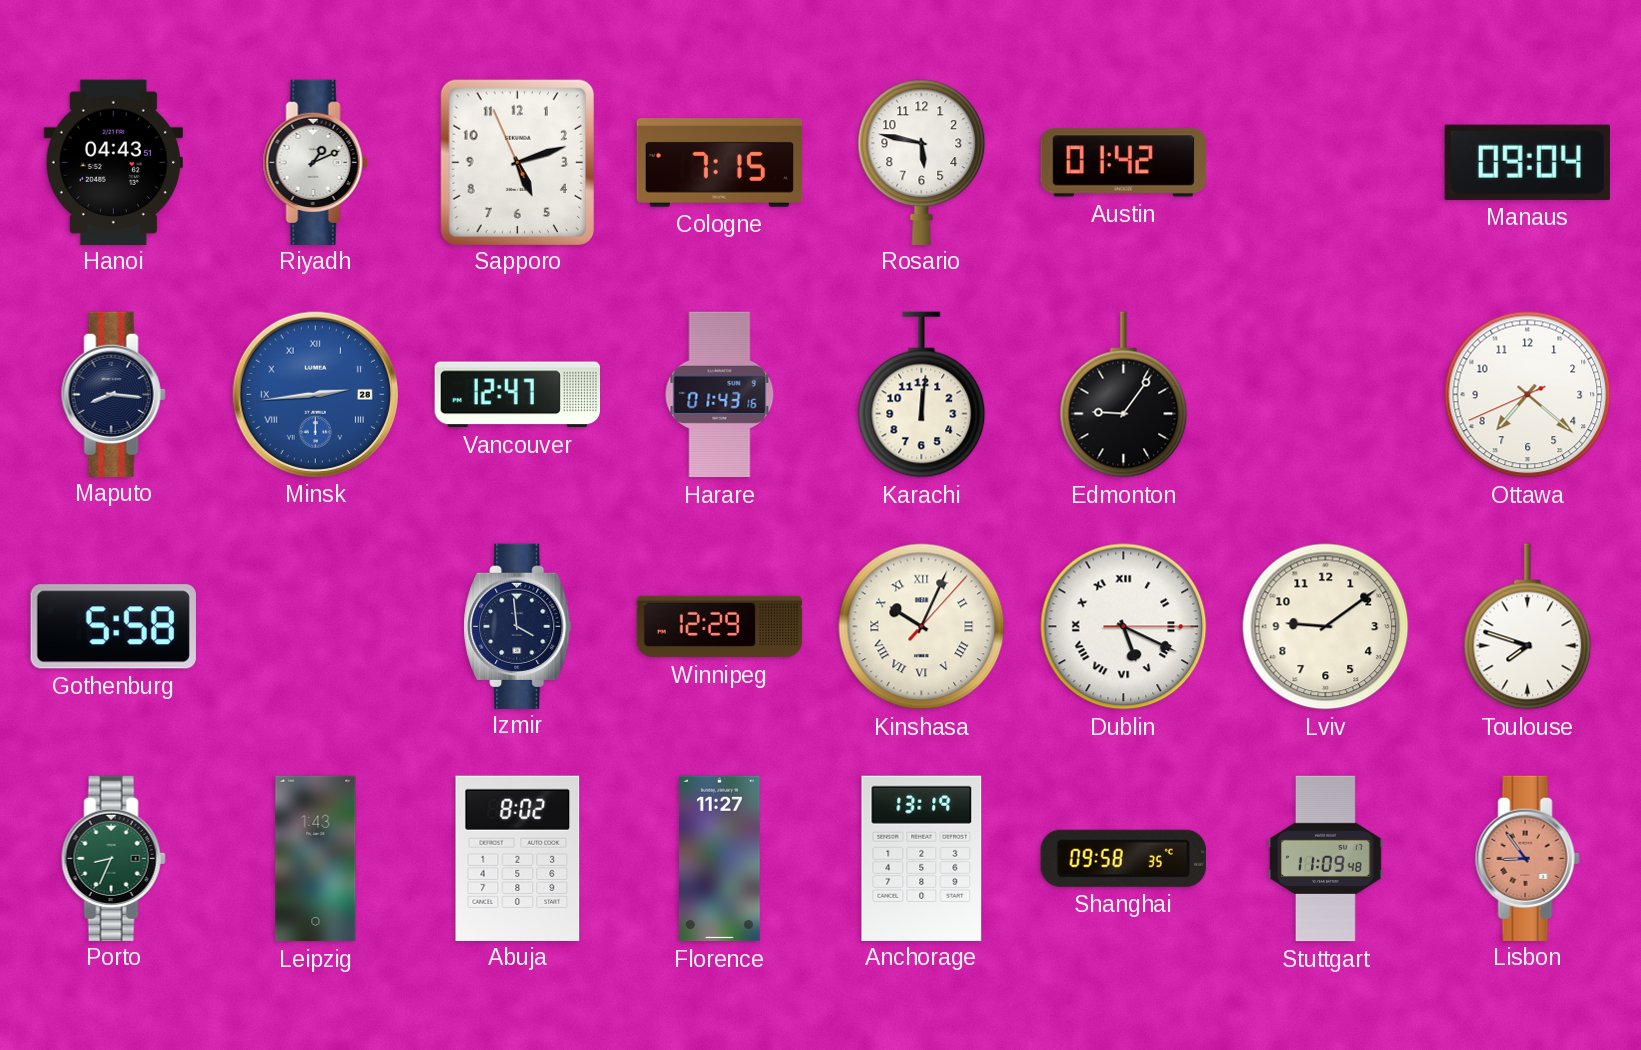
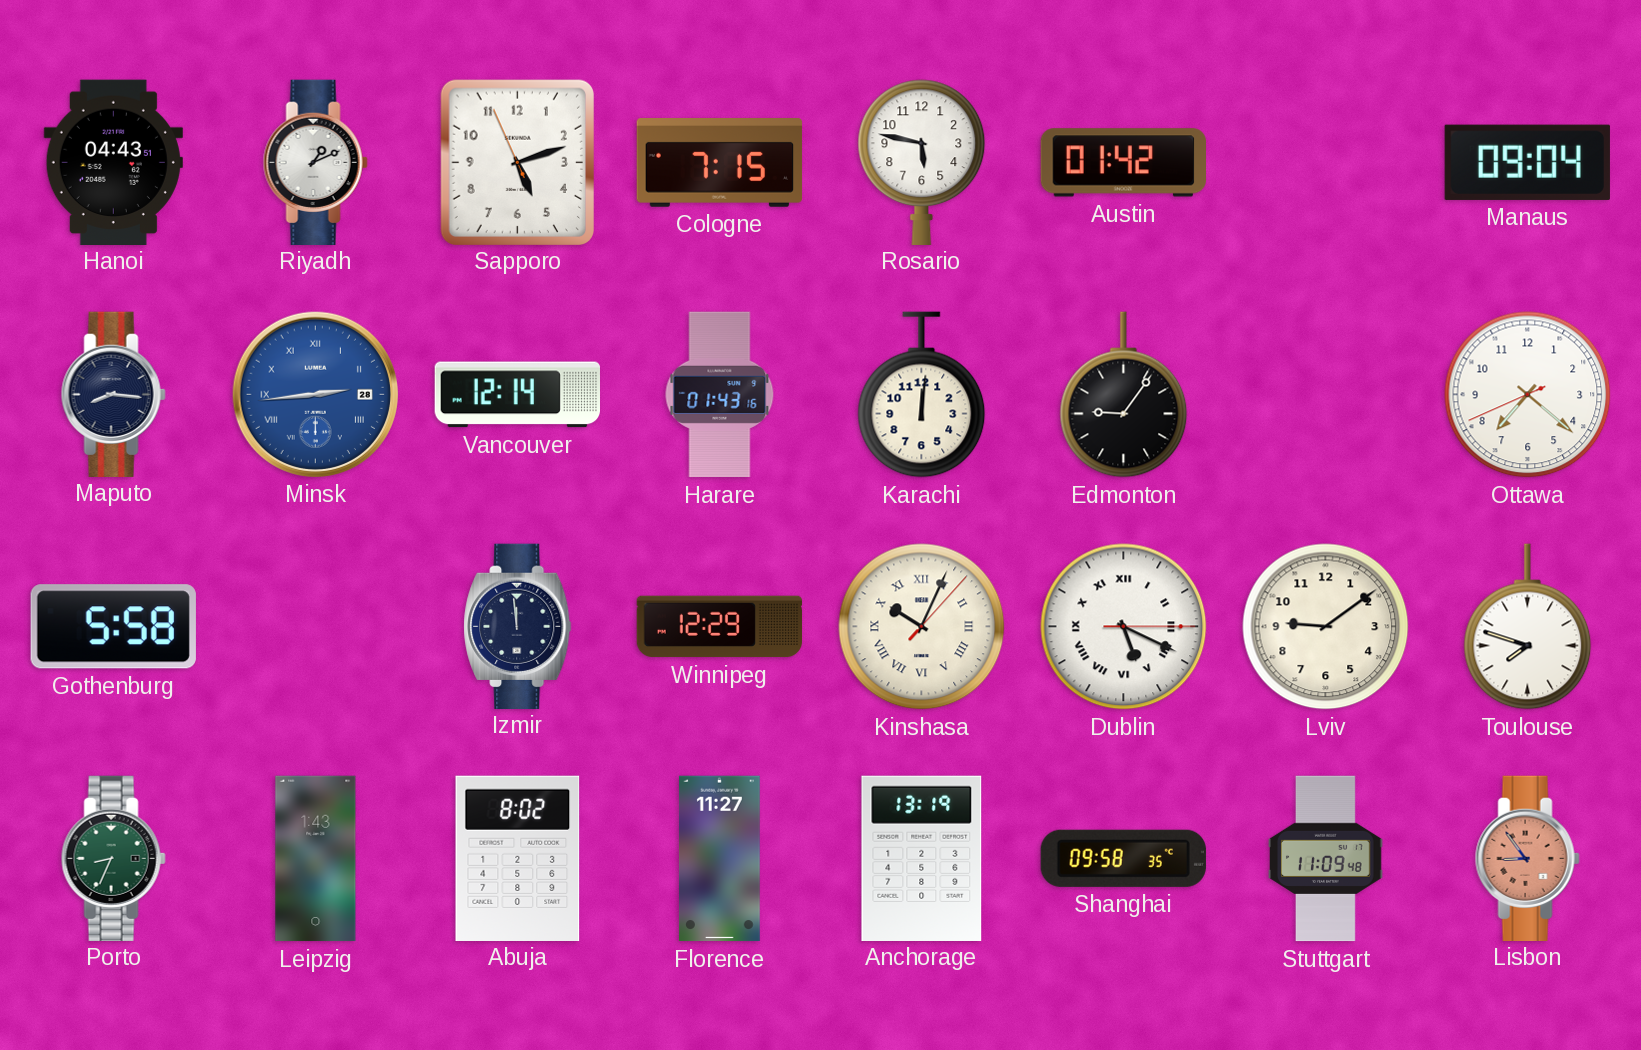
Vancouver: 12:47 -> 12:14
Izmir: 3:59 -> 11:59
